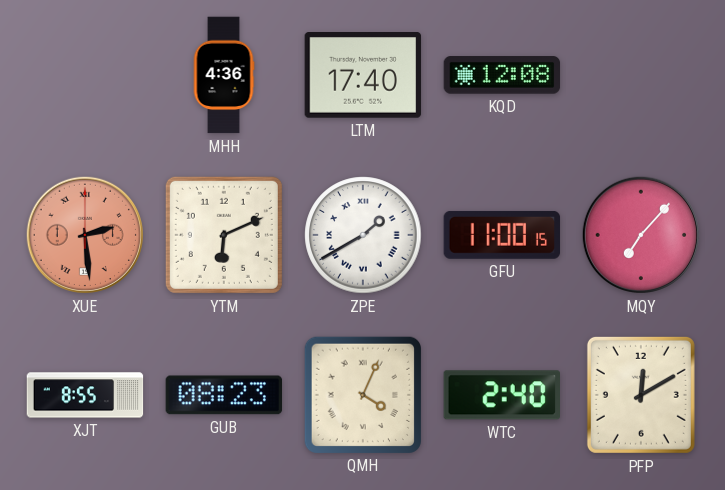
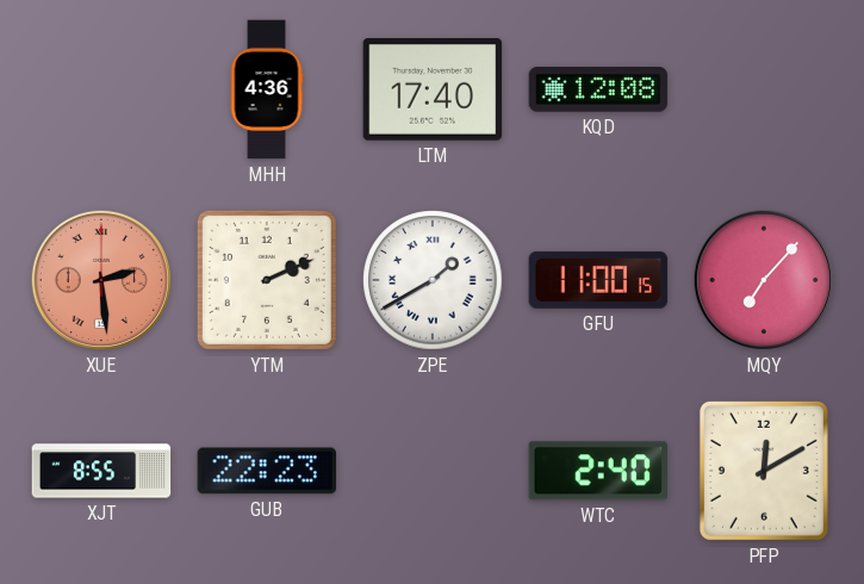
YTM: 6:11 -> 2:11
GUB: 08:23 -> 22:23
QMH: 4:04 -> none
